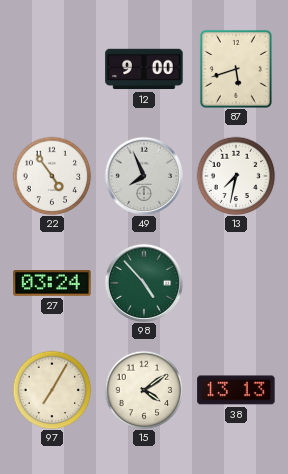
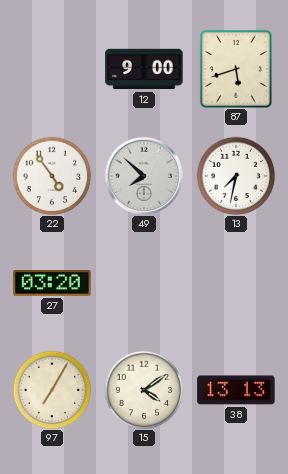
49: 7:56 -> 7:52
27: 03:24 -> 03:20
98: 4:53 -> none
